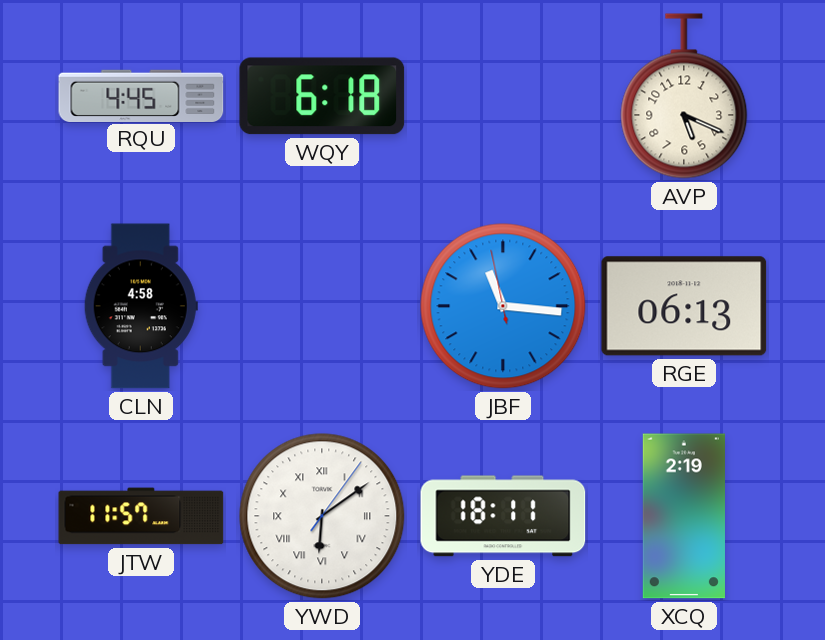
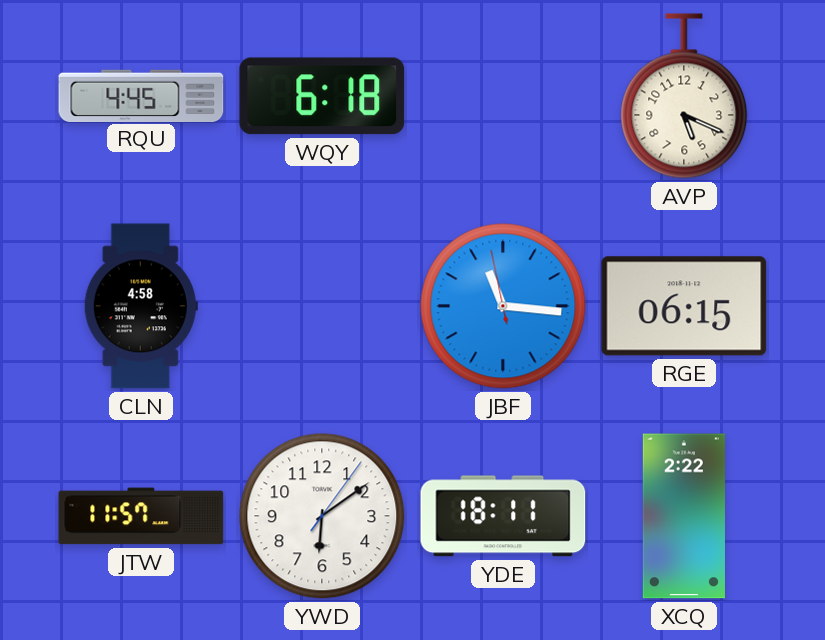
RGE: 06:13 -> 06:15
YWD numerals: Roman -> Arabic
XCQ: 2:19 -> 2:22
